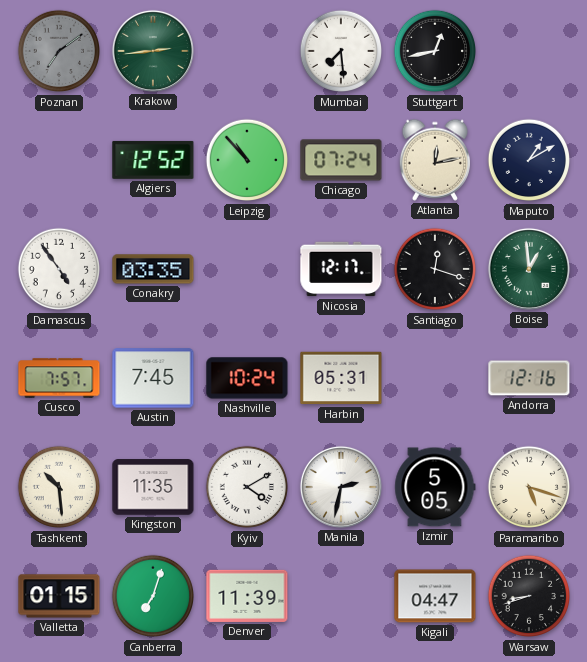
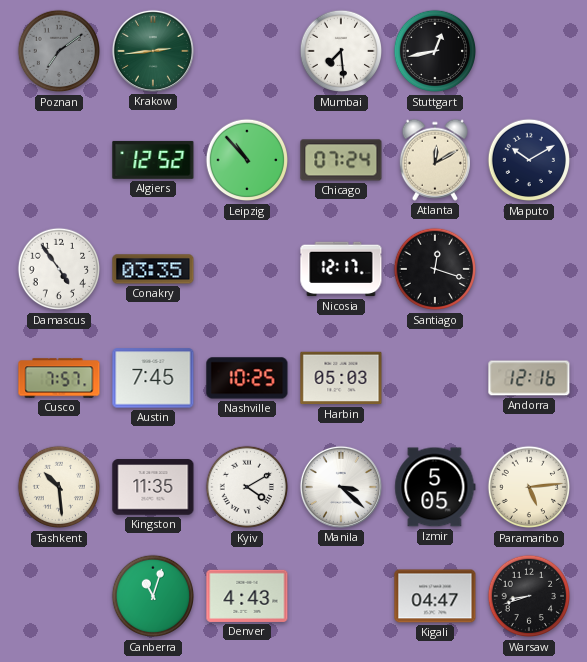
Atlanta: 12:13 -> 12:10
Maputo: 1:10 -> 10:10
Boise: 12:59 -> none
Nashville: 10:24 -> 10:25
Harbin: 05:31 -> 05:03
Manila: 2:32 -> 3:22
Paramaribo: 5:18 -> 5:14
Valletta: 01:15 -> none
Canberra: 7:03 -> 11:03
Denver: 11:39 -> 4:43
